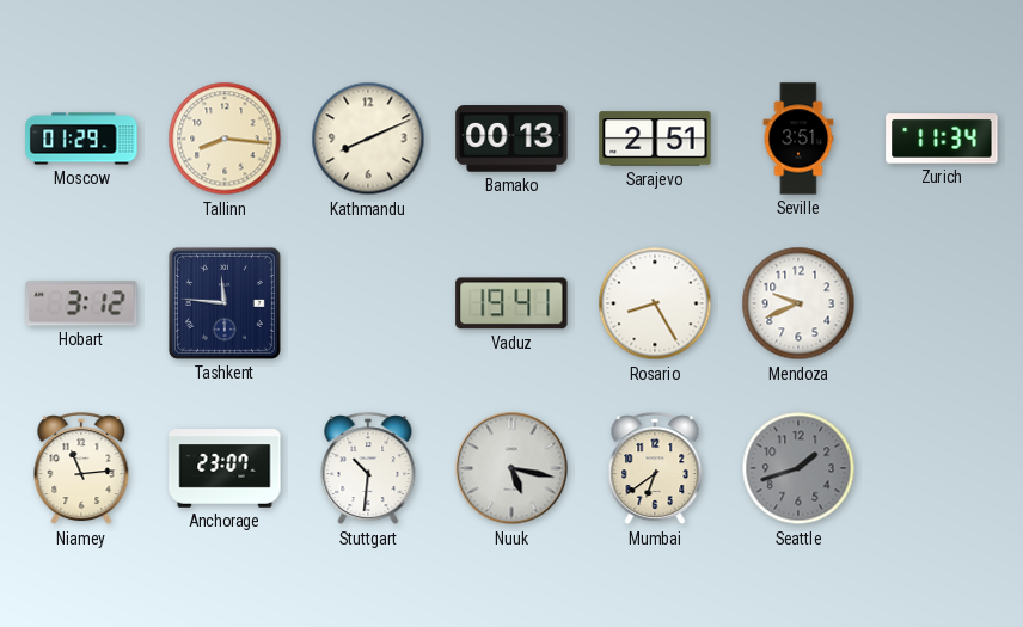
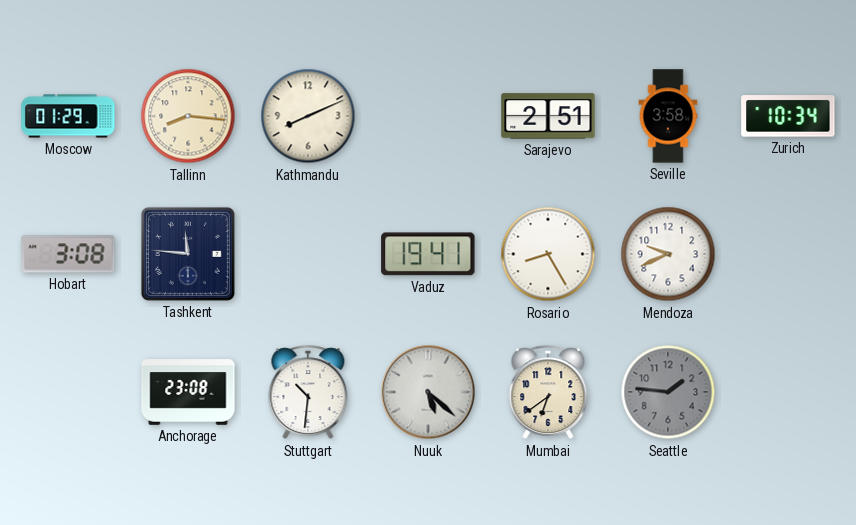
Bamako: 00:13 -> none
Seville: 3:51 -> 3:58
Zurich: 11:34 -> 10:34
Hobart: 3:12 -> 3:08
Niamey: 11:14 -> none
Anchorage: 23:07 -> 23:08
Nuuk: 5:17 -> 5:22
Seattle: 1:42 -> 1:46
